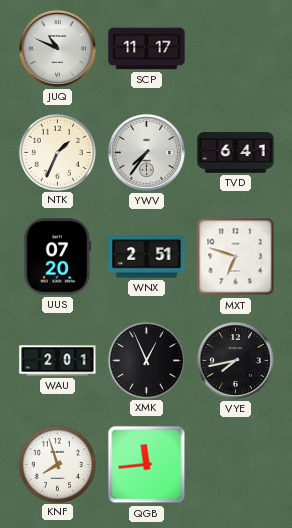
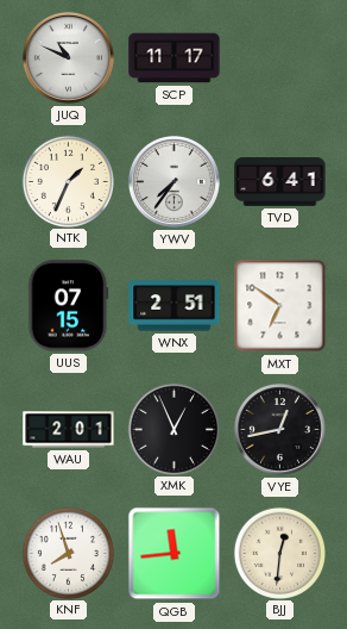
UUS: 07:20 -> 07:15
MXT: 6:48 -> 6:51
VYE: 7:43 -> 12:43
BJJ: none -> 12:31
